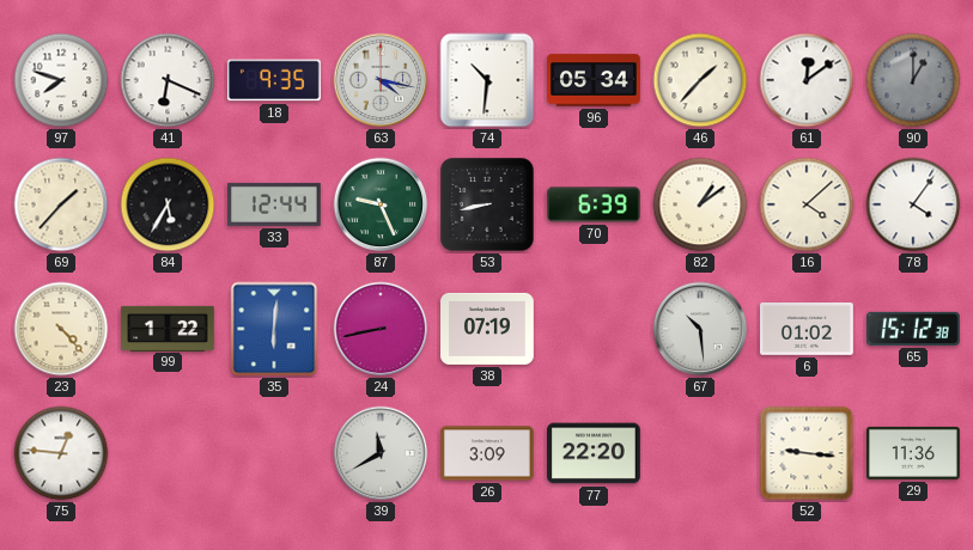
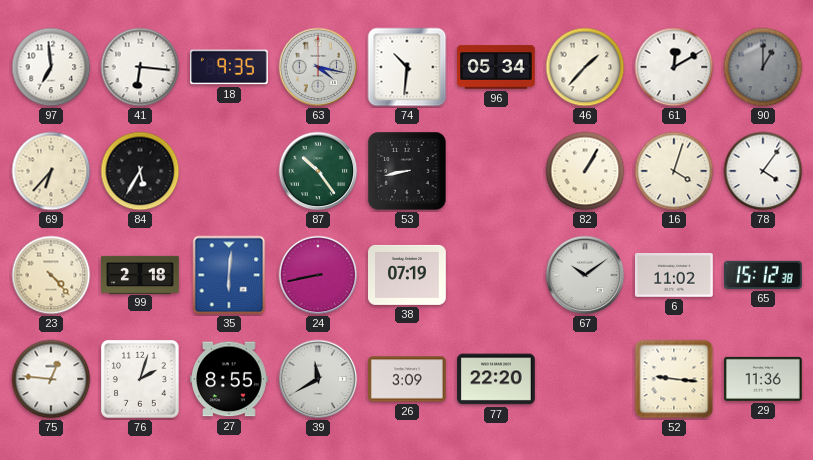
97: 7:48 -> 6:59
41: 6:19 -> 6:16
61: 12:09 -> 12:10
69: 1:37 -> 6:37
33: 12:44 -> none
87: 9:26 -> 10:24
70: 6:39 -> none
82: 1:09 -> 1:05
16: 4:08 -> 4:03
99: 1:22 -> 2:18
67: 10:29 -> 10:09
6: 01:02 -> 11:02
76: none -> 2:03
27: none -> 8:55
